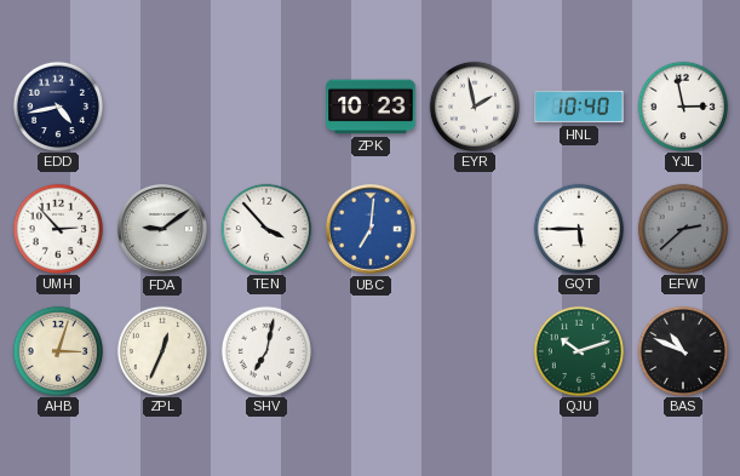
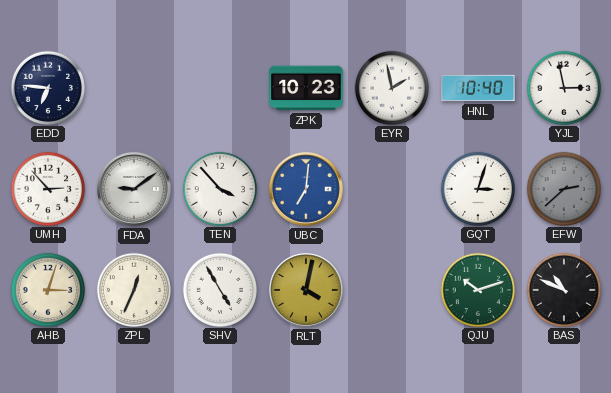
EDD: 4:43 -> 6:46
GQT: 5:45 -> 3:03
SHV: 7:02 -> 4:55
RLT: none -> 4:02
